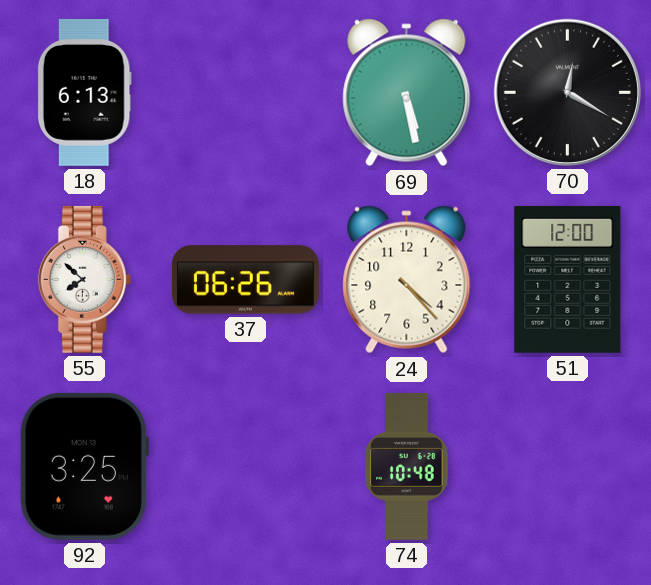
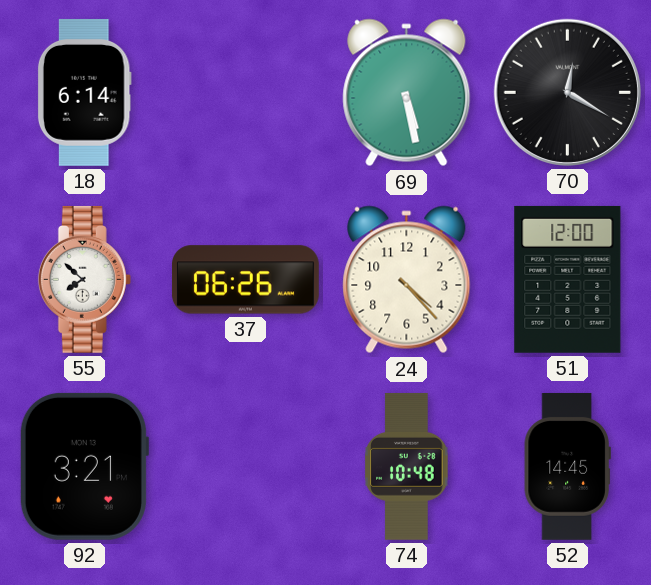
18: 6:13 -> 6:14
92: 3:25 -> 3:21
52: none -> 14:45
